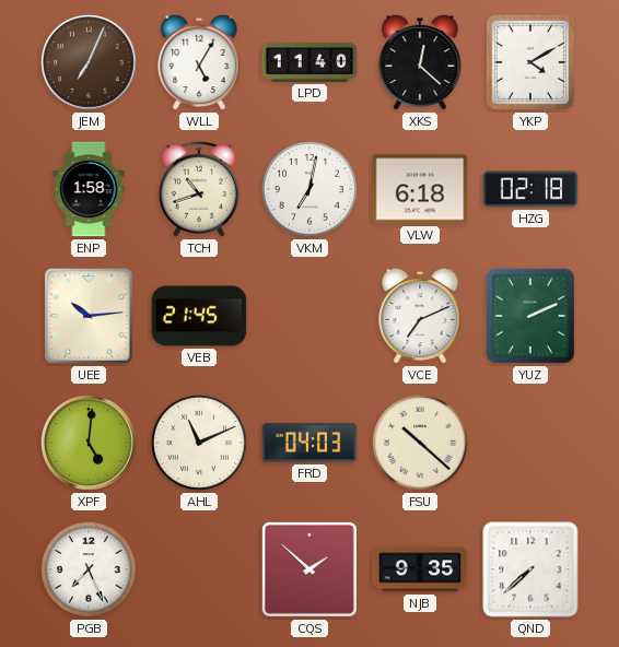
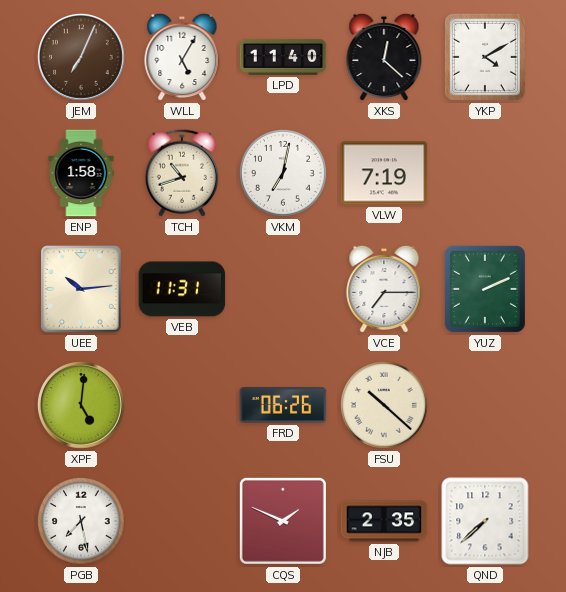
VLW: 6:18 -> 7:19
HZG: 02:18 -> none
VEB: 21:45 -> 11:31
VCE: 7:11 -> 7:15
AHL: 11:11 -> none
FRD: 04:03 -> 06:26
PGB: 7:26 -> 7:28
CQS: 1:52 -> 1:49
NJB: 9:35 -> 2:35
